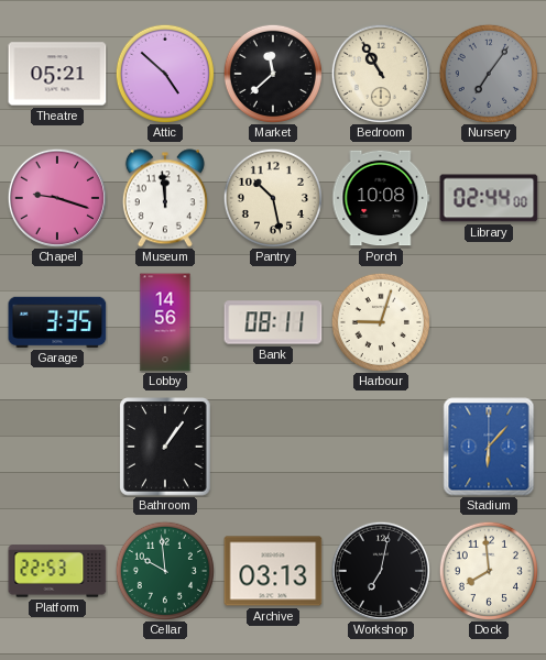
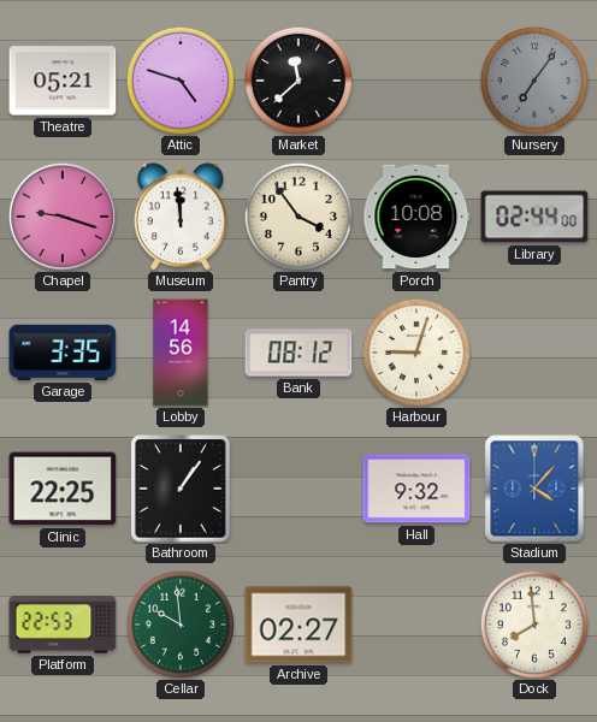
Attic: 4:52 -> 4:48
Bedroom: 10:55 -> none
Pantry: 10:28 -> 3:54
Bank: 08:11 -> 08:12
Clinic: none -> 22:25
Hall: none -> 9:32
Stadium: 6:07 -> 4:07
Archive: 03:13 -> 02:27
Workshop: 7:02 -> none
